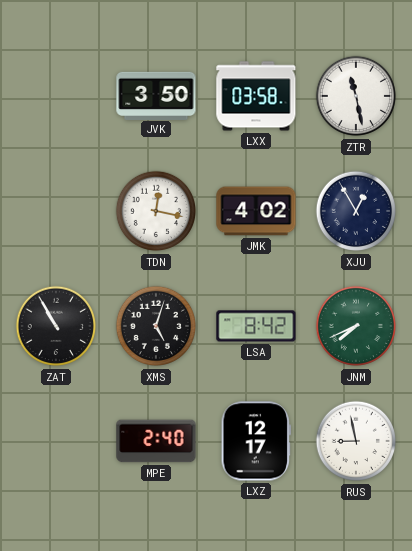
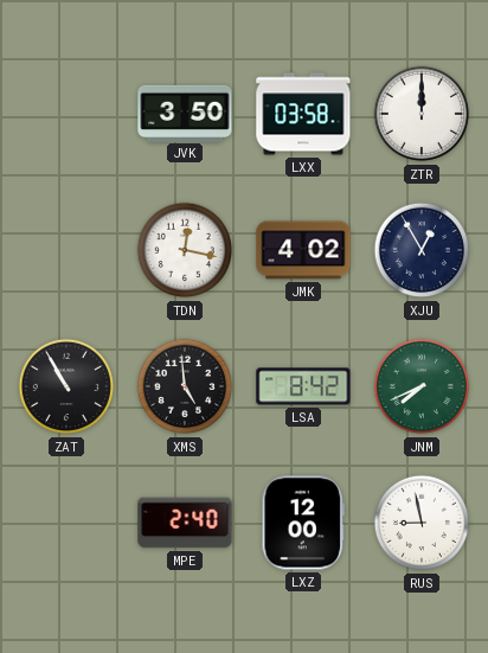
ZTR: 11:28 -> 12:00
XMS: 5:03 -> 4:59
LXZ: 12:17 -> 12:00
